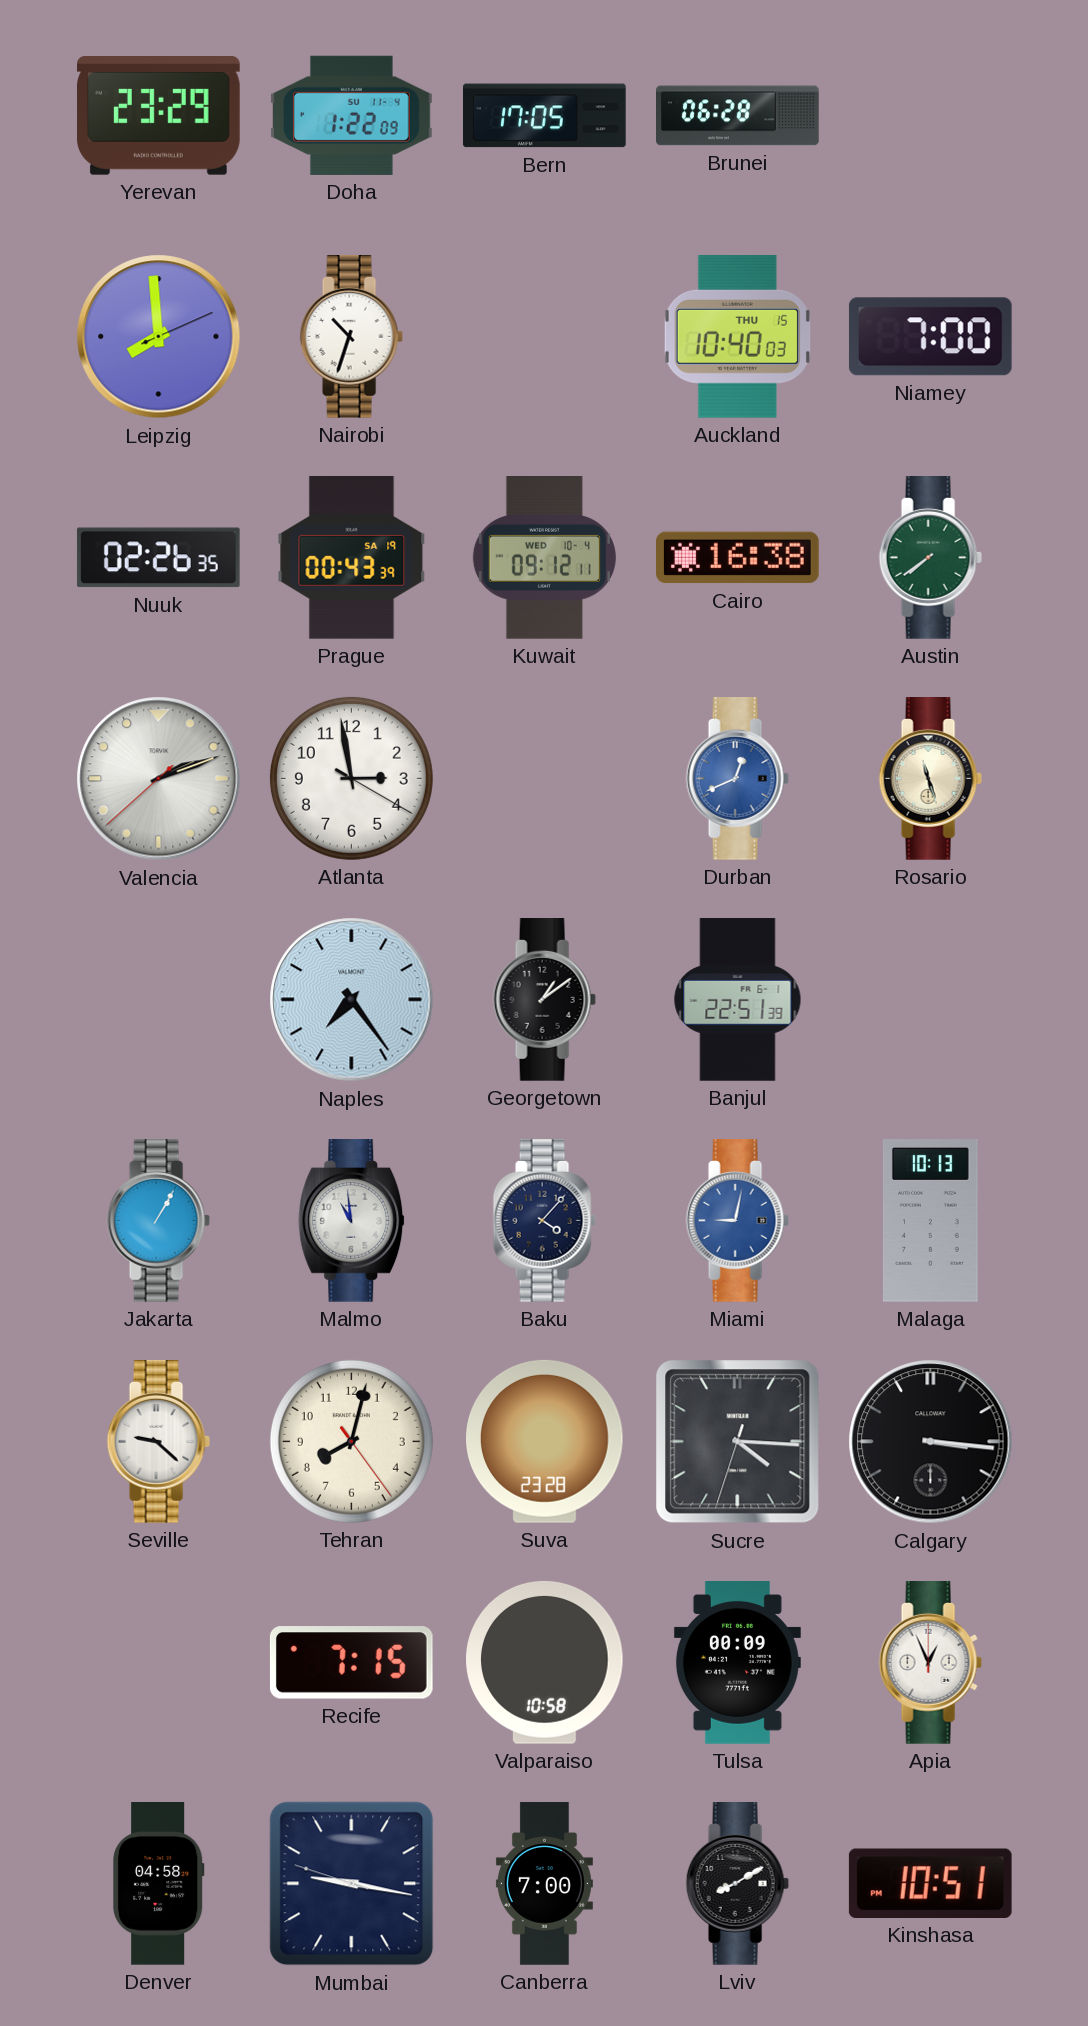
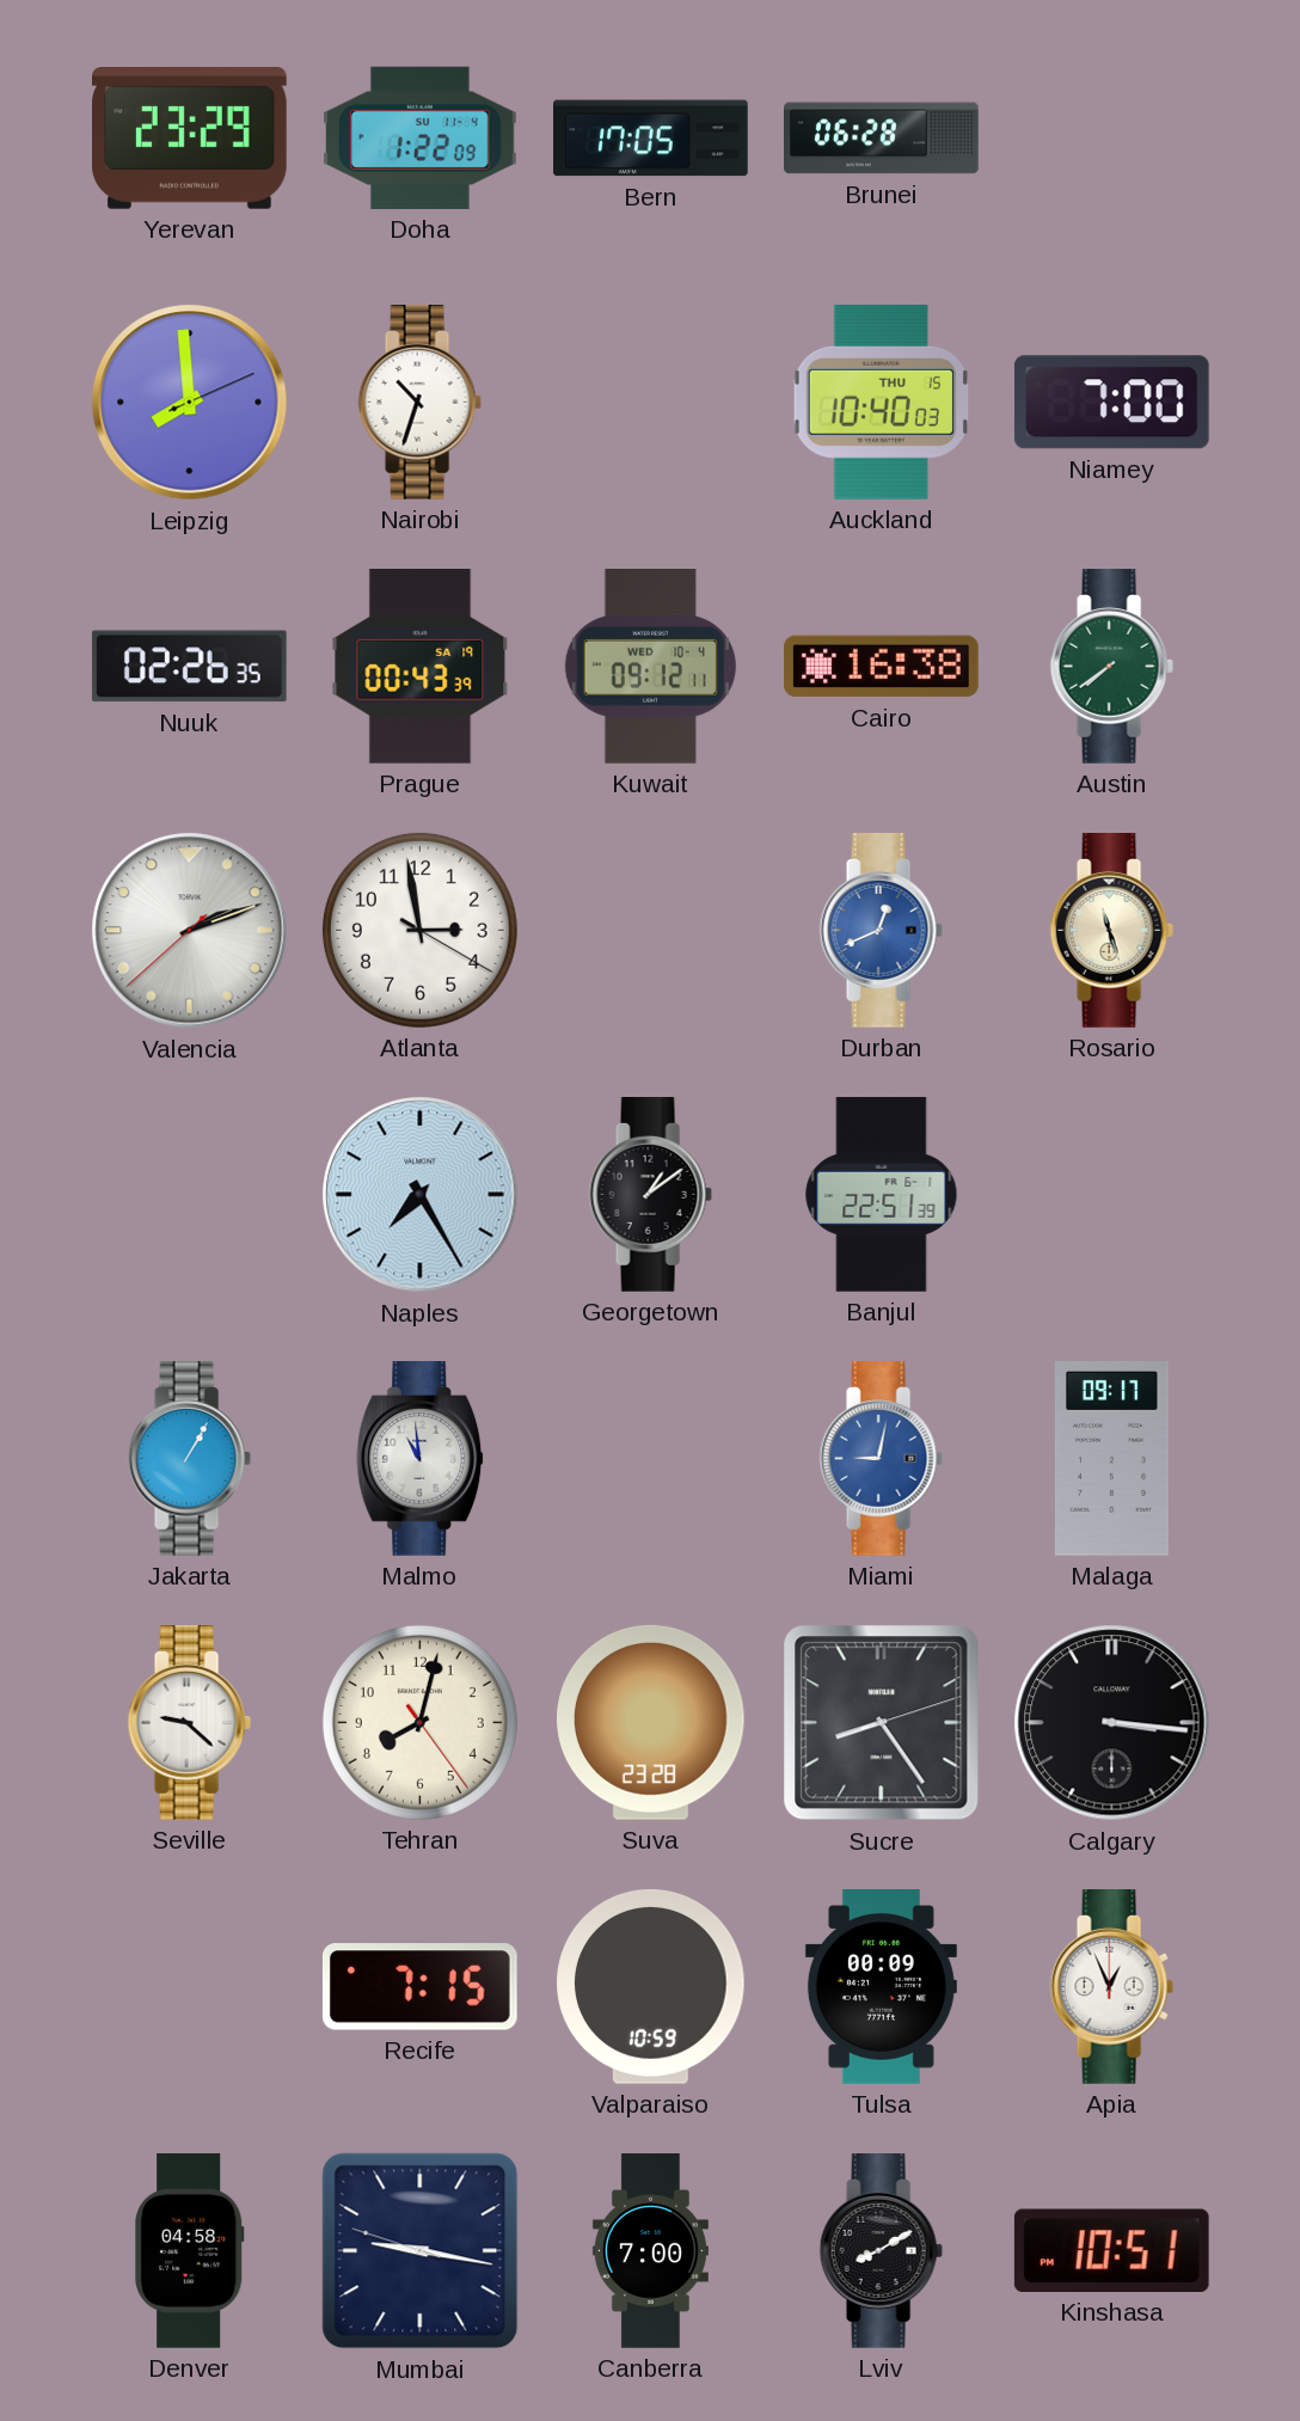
Naples: 7:24 -> 7:25
Baku: 4:07 -> none
Malaga: 10:13 -> 09:17
Sucre: 4:15 -> 8:24
Valparaiso: 10:58 -> 10:59
